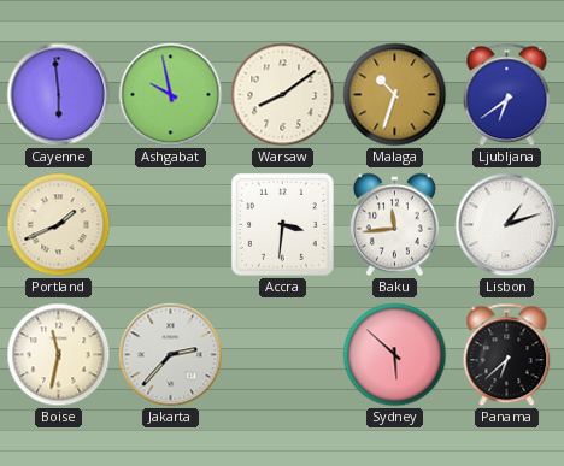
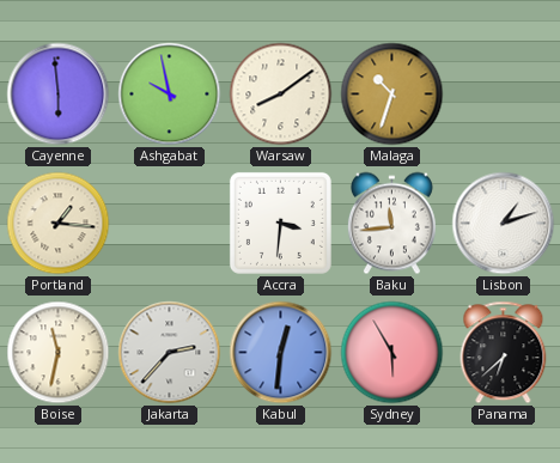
Ljubljana: 6:39 -> none
Portland: 1:41 -> 1:16
Kabul: none -> 12:31
Sydney: 5:52 -> 5:55
